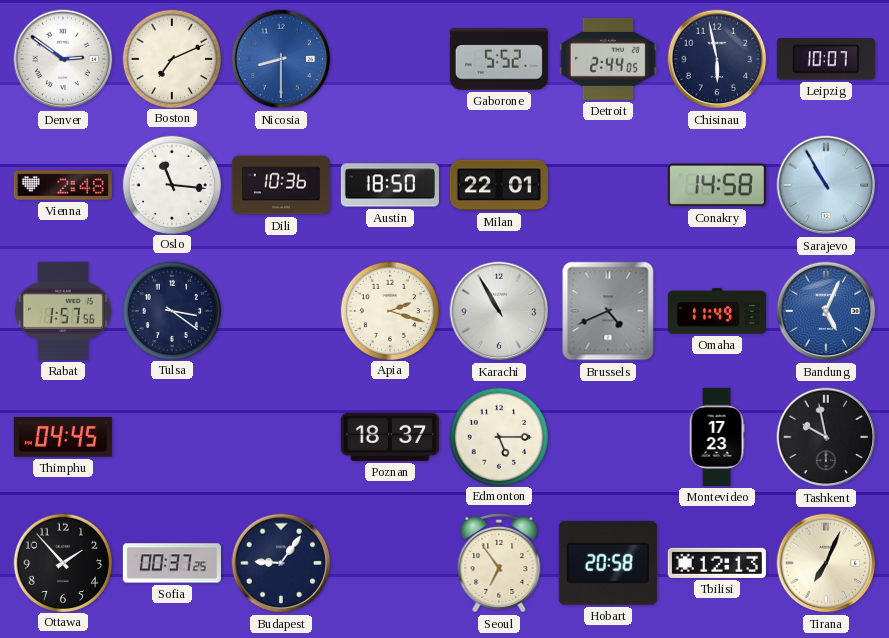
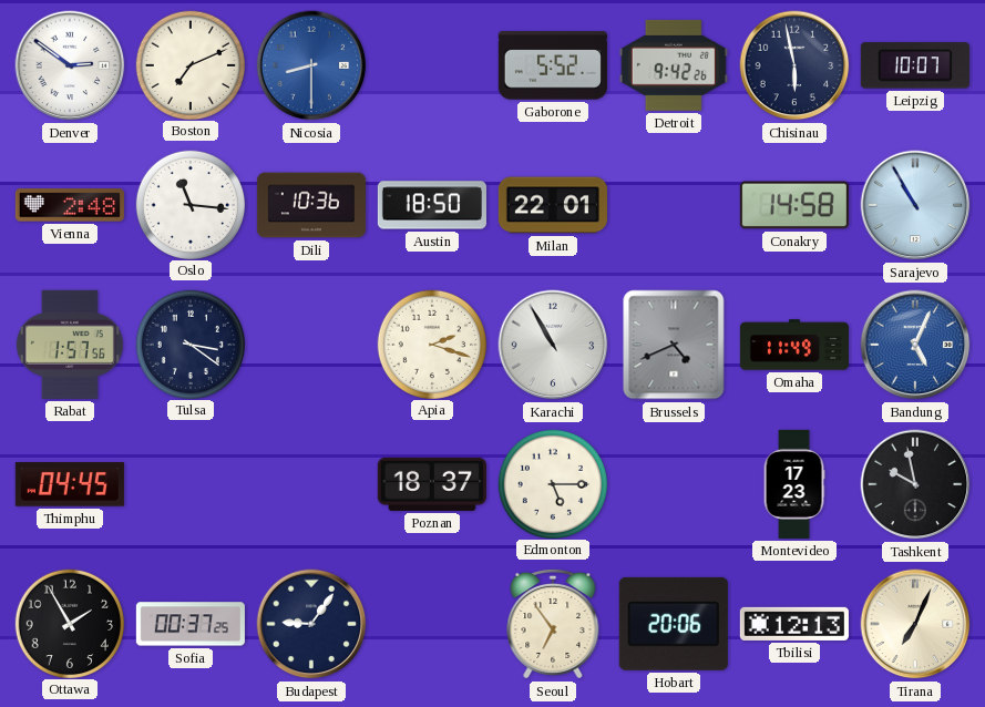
Detroit: 2:44 -> 9:42
Ottawa: 1:53 -> 1:55
Hobart: 20:58 -> 20:06
